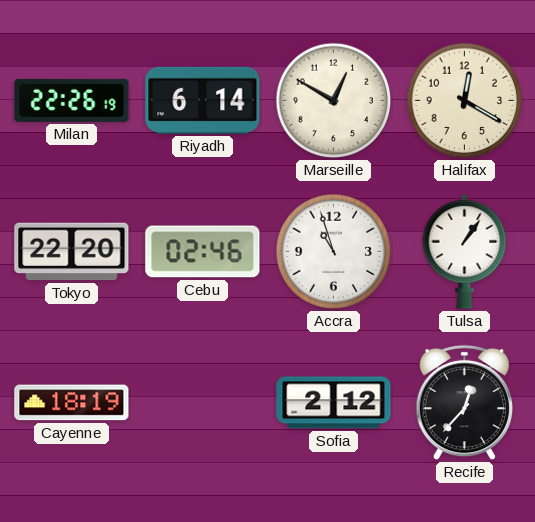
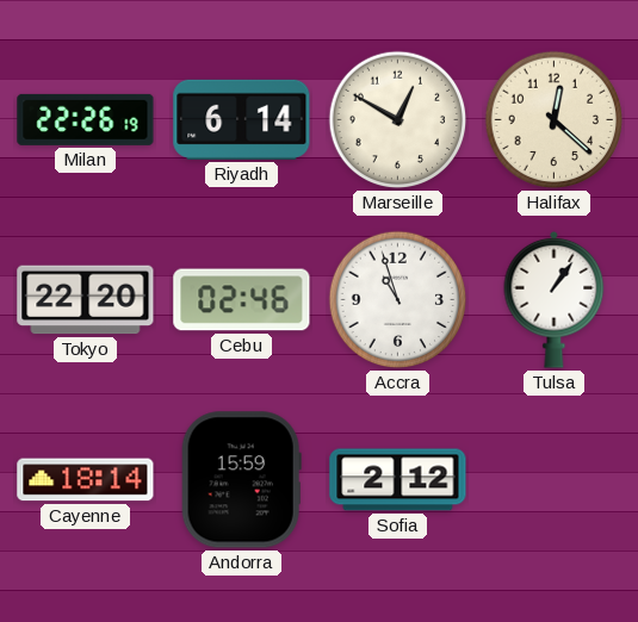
Halifax: 12:20 -> 12:22
Cayenne: 18:19 -> 18:14
Andorra: none -> 15:59
Recife: 12:37 -> none
